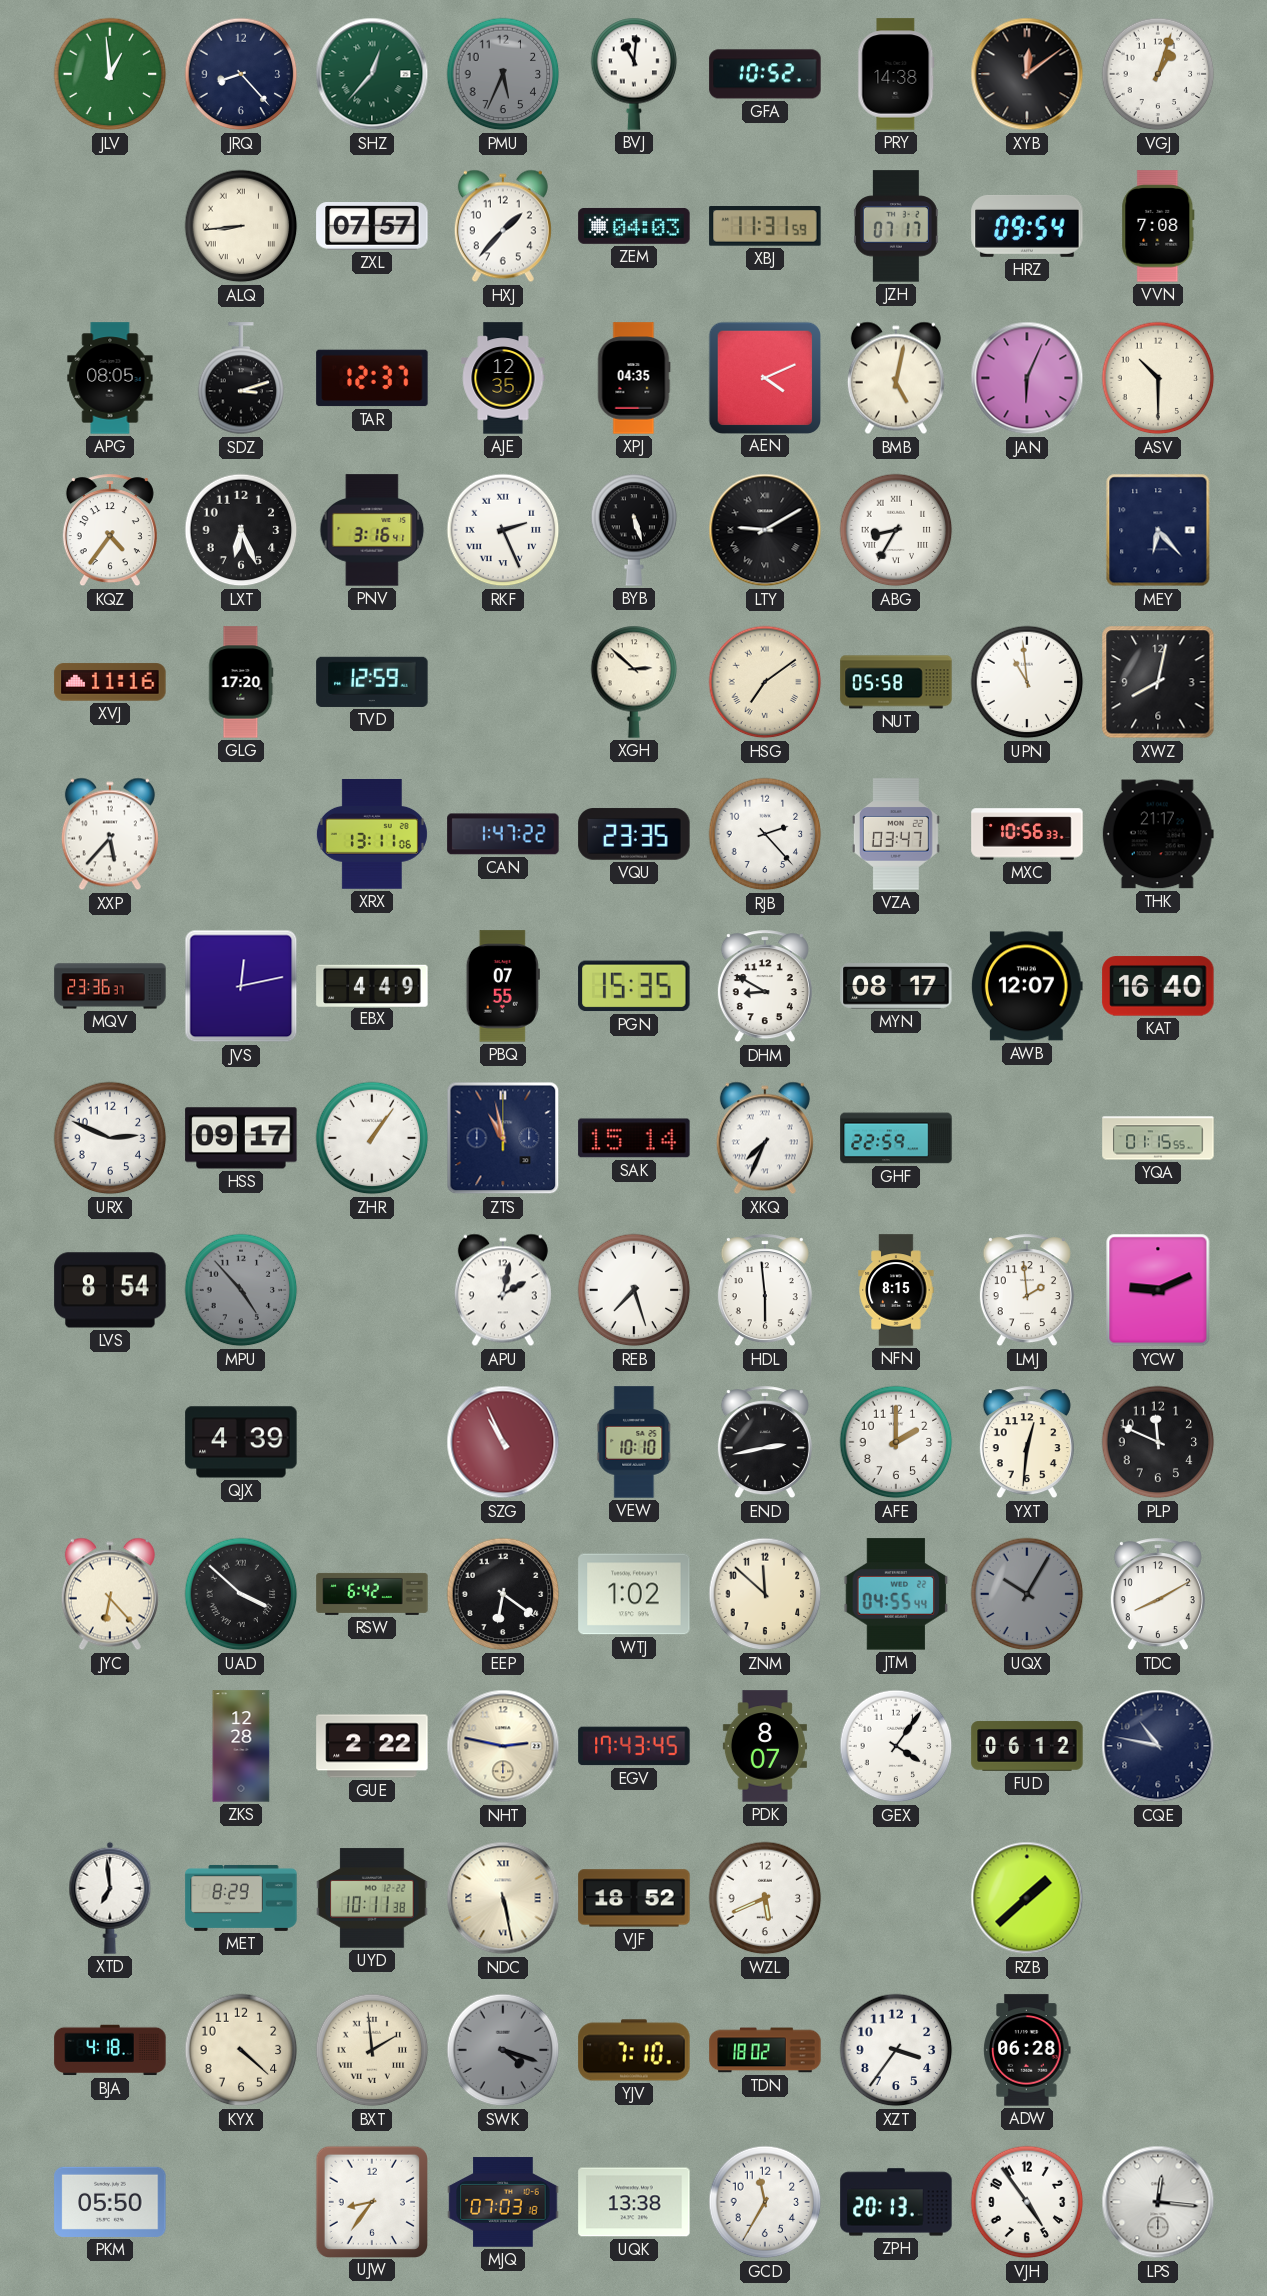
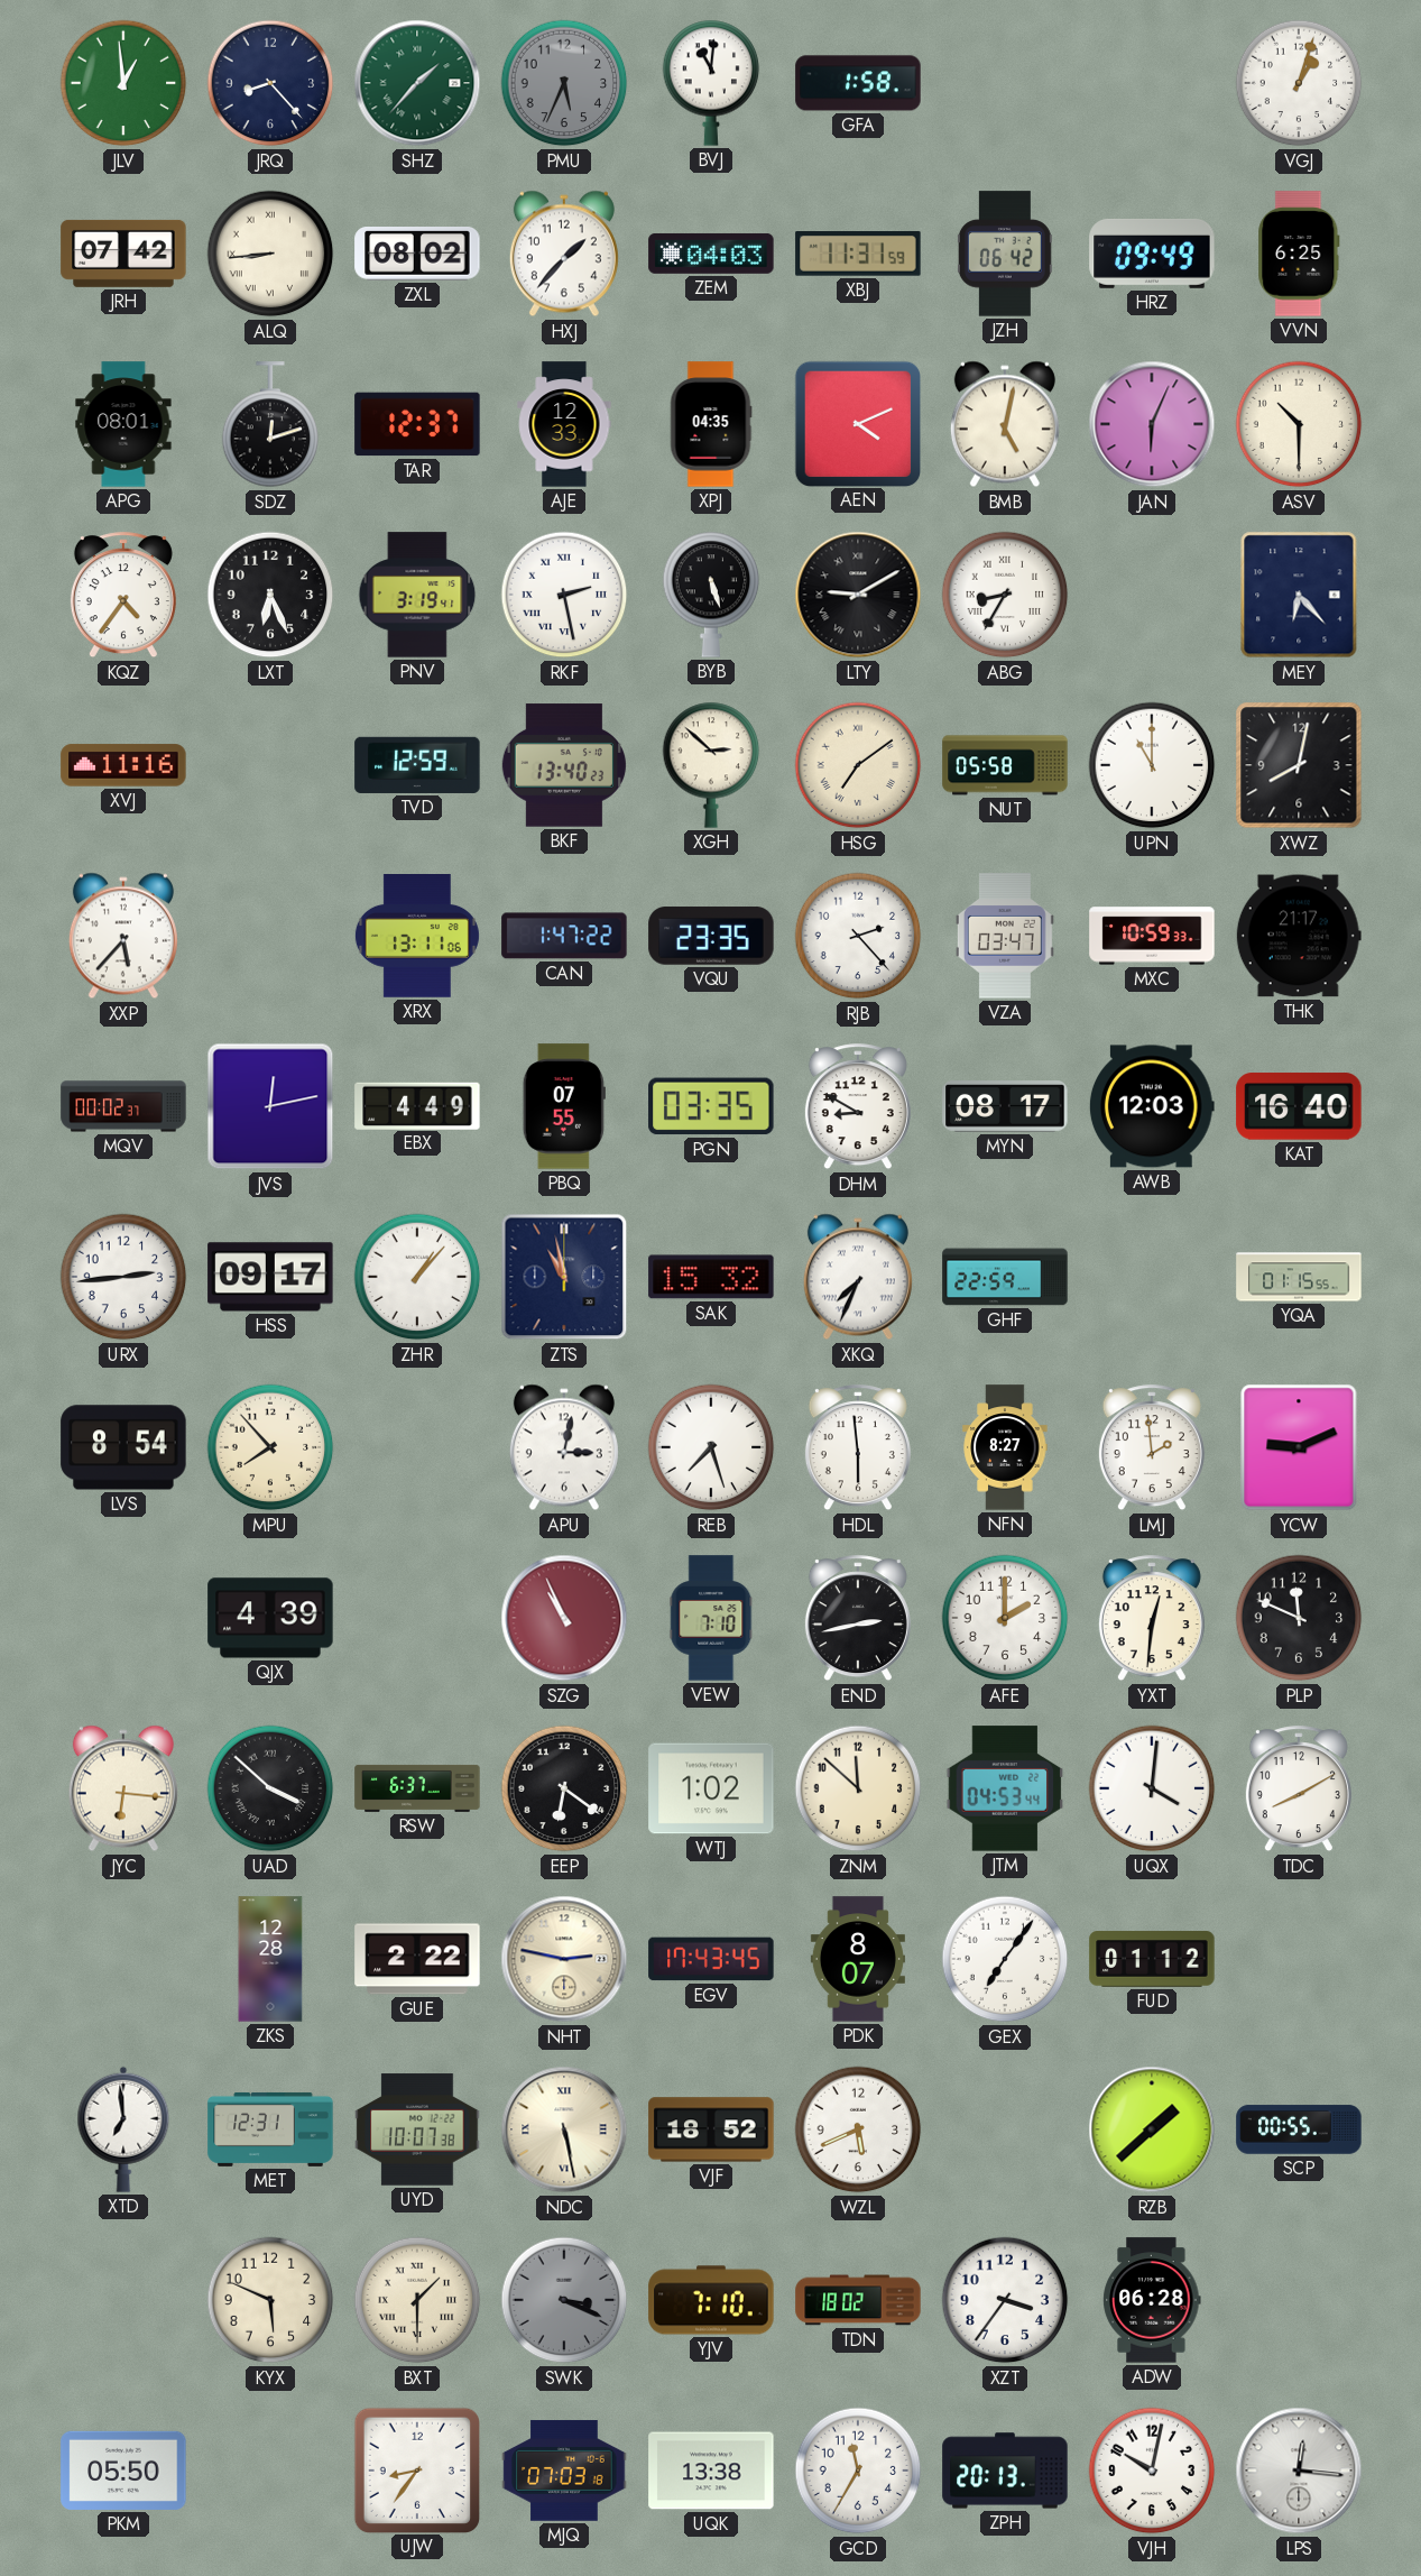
SHZ: 12:37 -> 1:37
GFA: 10:52 -> 1:58
PRY: 14:38 -> none
XYB: 12:09 -> none
JRH: none -> 07:42
ZXL: 07:57 -> 08:02
JZH: 07:17 -> 06:42
HRZ: 09:54 -> 09:49
VVN: 7:08 -> 6:25
APG: 08:05 -> 08:01
SDZ: 3:12 -> 12:12
AJE: 12:35 -> 12:33
PNV: 3:16 -> 3:19
RKF: 2:26 -> 2:28
GLG: 17:20 -> none
BKF: none -> 13:40
UPN: 10:59 -> 11:00
MXC: 10:56 -> 10:59
MQV: 23:36 -> 00:02
PGN: 15:35 -> 03:35
AWB: 12:07 -> 12:03
URX: 2:49 -> 2:44
ZHR: 1:06 -> 1:07
SAK: 15:14 -> 15:32
MPU: 4:53 -> 7:53
MPU dial: grey -> cream
APU: 2:02 -> 3:02
NFN: 8:15 -> 8:27
VEW: 10:10 -> 7:10
JYC: 6:23 -> 6:16
RSW: 6:42 -> 6:37
JTM: 04:55 -> 04:53
UQX: 10:05 -> 4:01
UQX dial: grey -> white
GEX: 4:06 -> 7:06
FUD: 06:12 -> 01:12
CQE: 10:47 -> none
MET: 8:29 -> 12:31
UYD: 10:11 -> 10:07
SCP: none -> 00:55
BJA: 4:18 -> none
KYX: 4:22 -> 5:49
BXT: 1:59 -> 1:30
SWK: 4:18 -> 3:19
VJH: 4:54 -> 10:02
